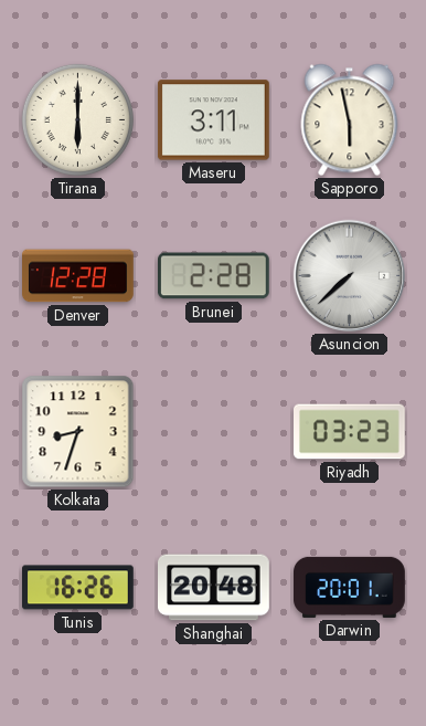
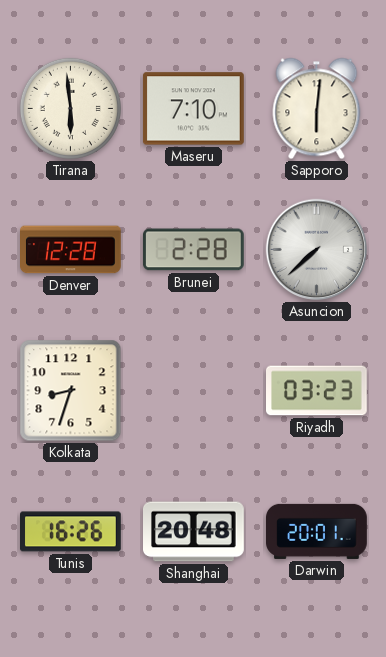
Tirana: 6:00 -> 5:59
Maseru: 3:11 -> 7:10
Sapporo: 5:58 -> 6:01
